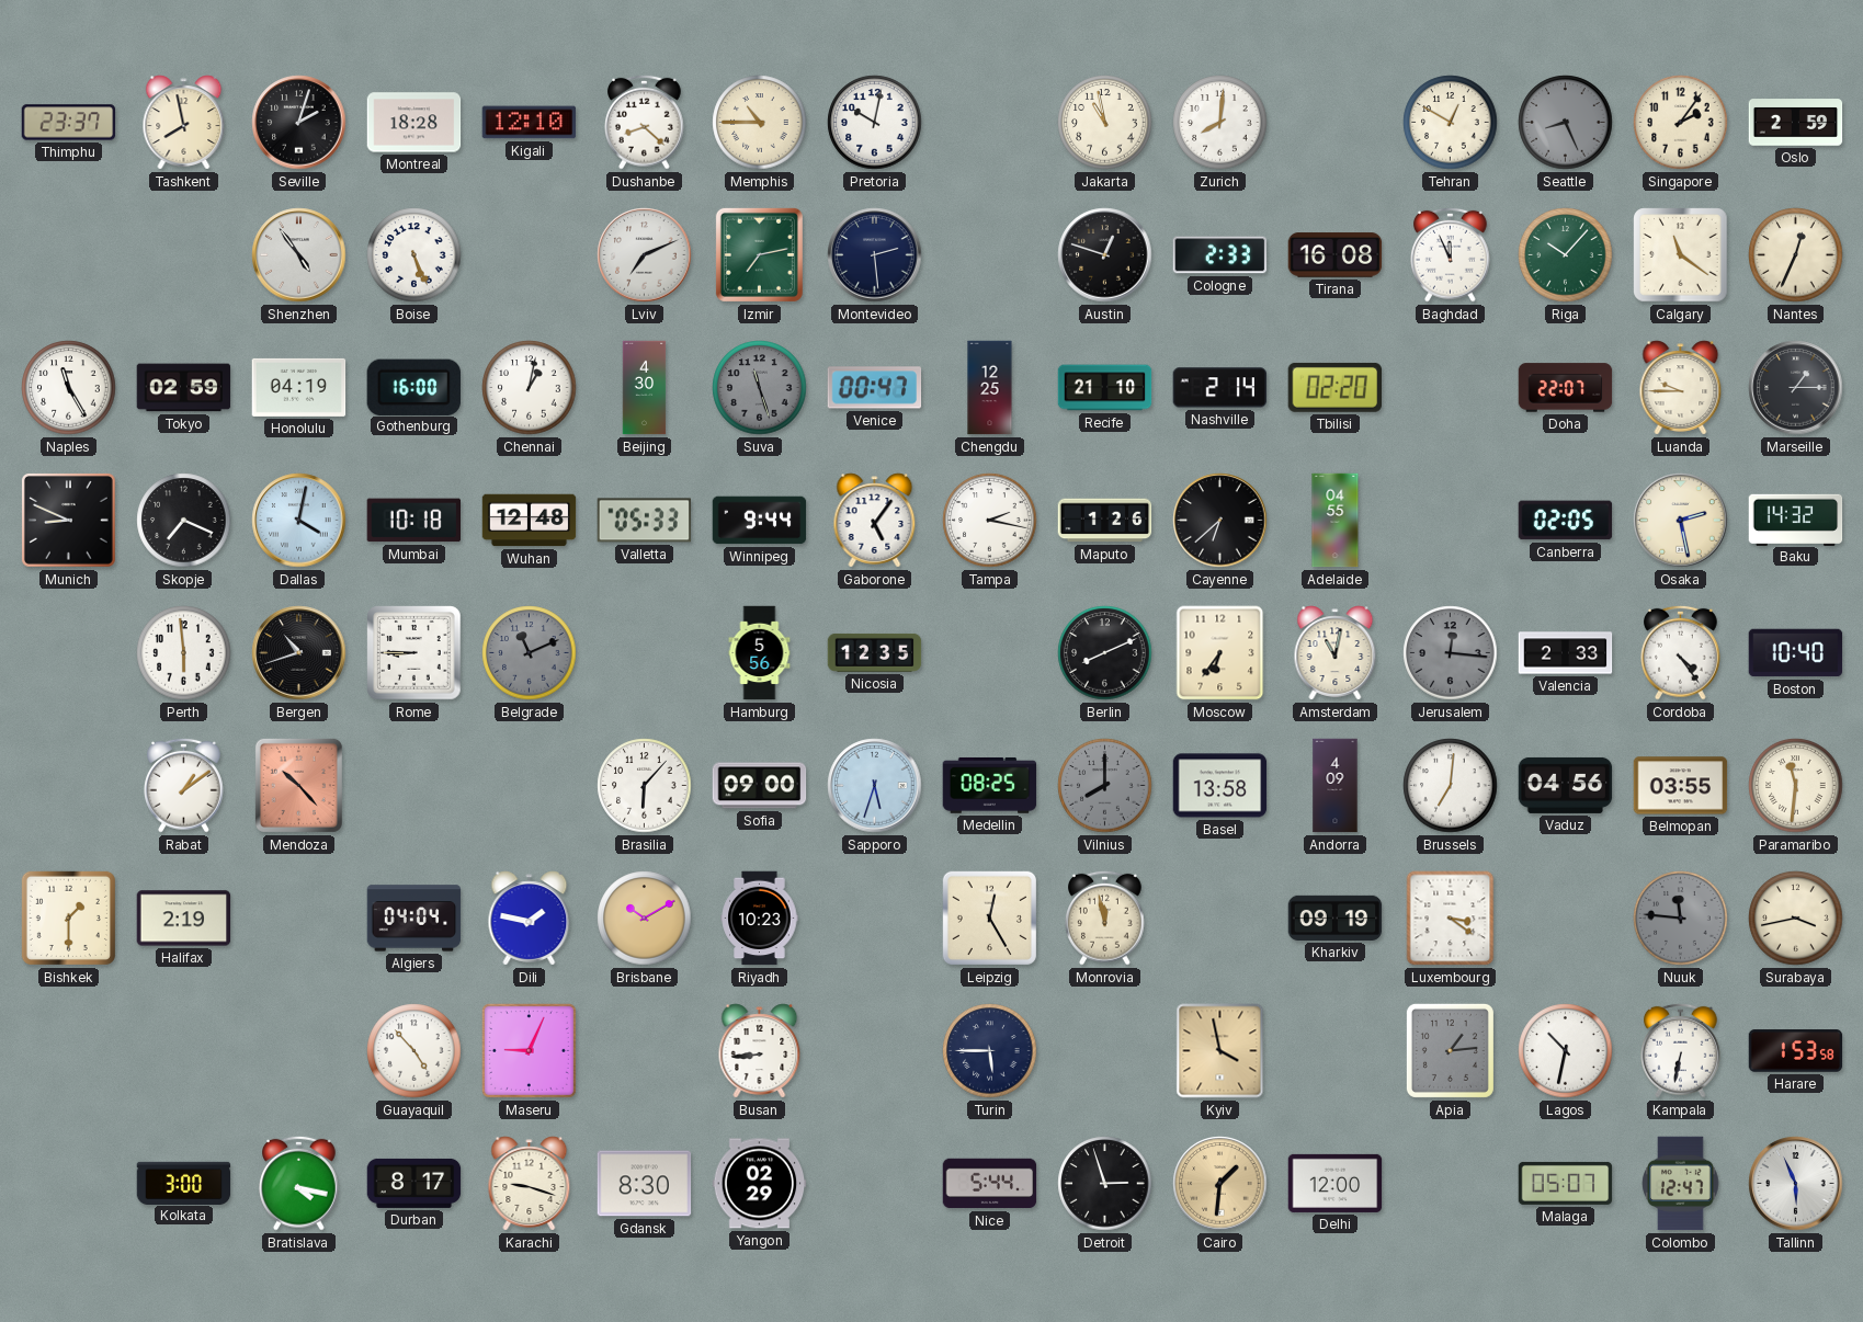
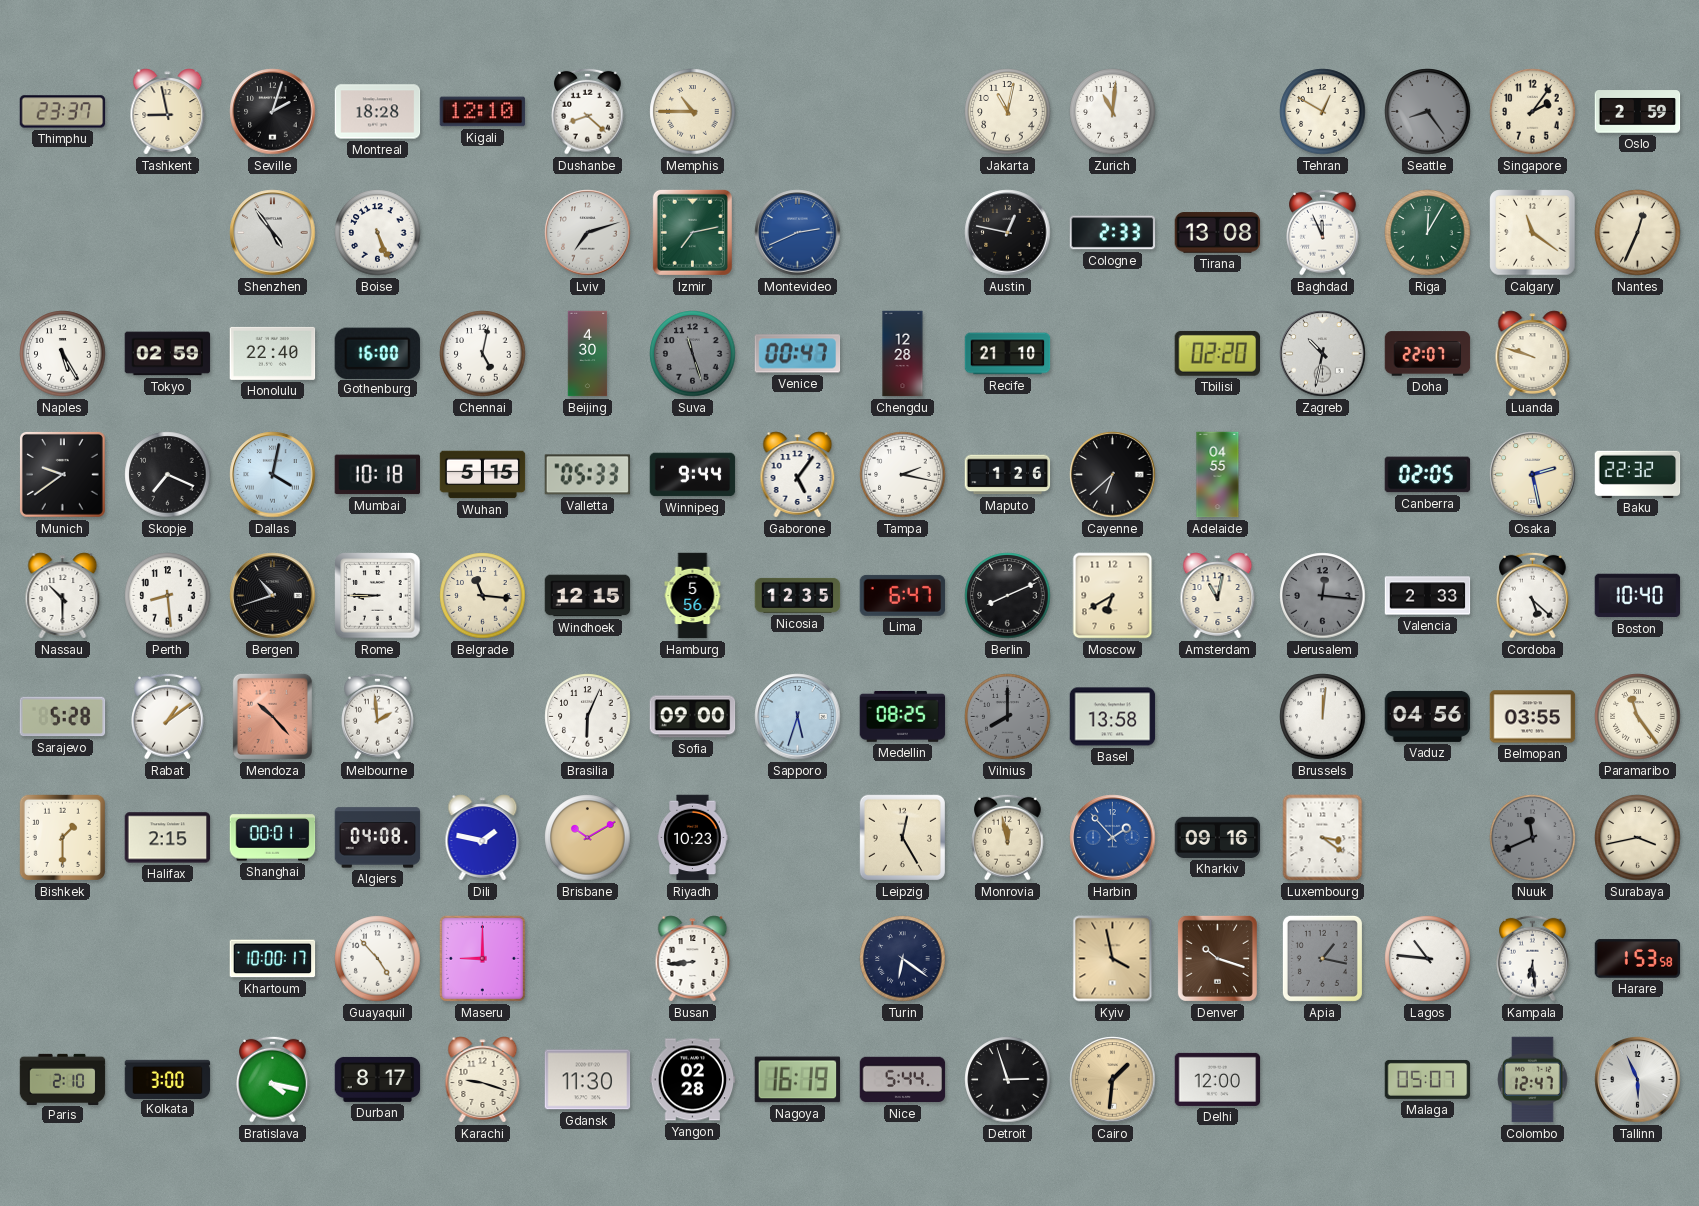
Tashkent: 7:58 -> 8:58
Pretoria: 10:02 -> none
Jakarta: 10:58 -> 11:02
Zurich: 8:01 -> 11:01
Seattle: 8:26 -> 8:24
Lviv: 7:11 -> 7:12
Montevideo: 2:29 -> 2:41
Montevideo dial: navy -> blue
Austin: 12:48 -> 12:47
Tirana: 16:08 -> 13:08
Riga: 10:07 -> 12:05
Naples: 11:25 -> 5:25
Honolulu: 04:19 -> 22:40
Chennai: 1:02 -> 5:02
Chengdu: 12:25 -> 12:28
Nashville: 2:14 -> none
Zagreb: none -> 10:32
Luanda: 9:45 -> 9:48
Marseille: 1:15 -> none
Munich: 8:49 -> 9:39
Wuhan: 12:48 -> 5:15
Baku: 14:32 -> 22:32
Nassau: none -> 10:30
Perth: 5:59 -> 8:29
Belgrade: 11:11 -> 11:16
Belgrade dial: grey -> cream
Windhoek: none -> 12:15
Lima: none -> 6:47
Moscow: 6:36 -> 6:40
Cordoba: 4:24 -> 5:22
Sarajevo: none -> 5:28
Melbourne: none -> 1:59
Brasilia: 6:07 -> 6:04
Andorra: 4:09 -> none
Brussels: 7:01 -> 12:01
Paramaribo: 11:31 -> 11:24
Halifax: 2:19 -> 2:15
Shanghai: none -> 00:01
Algiers: 04:04 -> 04:08
Harbin: none -> 1:53
Kharkiv: 09:19 -> 09:16
Nuuk: 11:46 -> 11:41
Khartoum: none -> 10:00
Maseru: 9:04 -> 9:00
Turin: 5:45 -> 6:21
Denver: none -> 10:18
Apia: 1:14 -> 1:17
Lagos: 10:32 -> 10:46
Kampala: 6:32 -> 6:29
Paris: none -> 2:10
Gdansk: 8:30 -> 11:30
Yangon: 02:29 -> 02:28
Nagoya: none -> 16:19
